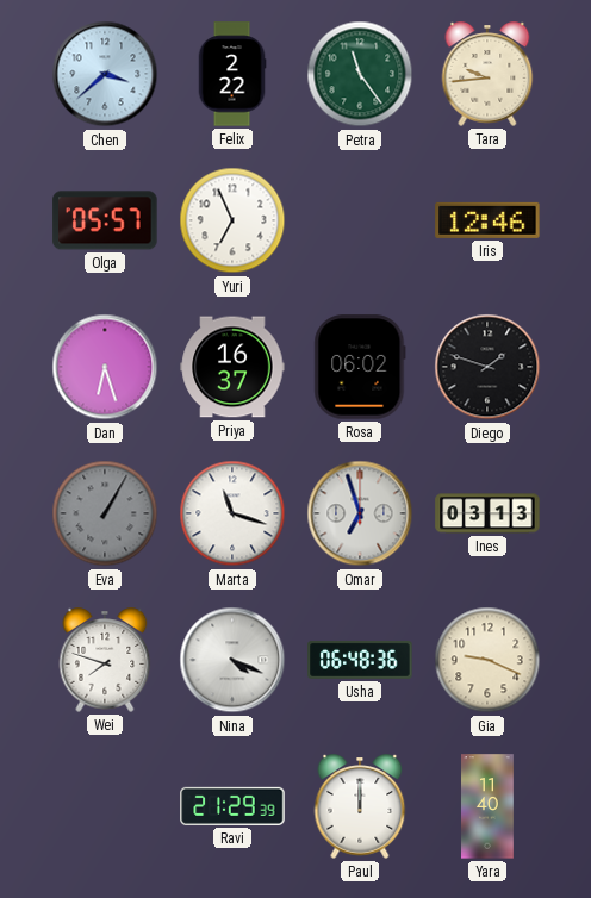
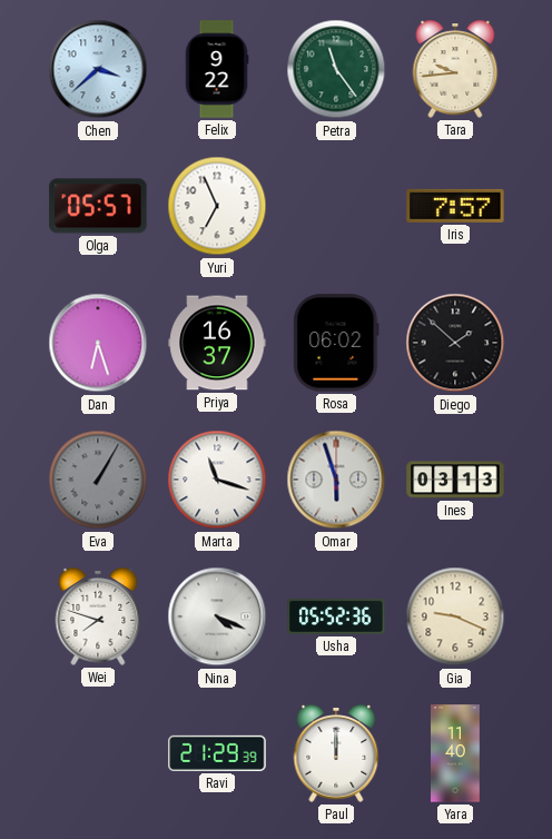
Felix: 2:22 -> 9:22
Iris: 12:46 -> 7:57
Diego: 1:48 -> 1:52
Omar: 6:57 -> 5:57
Usha: 06:48 -> 05:52
